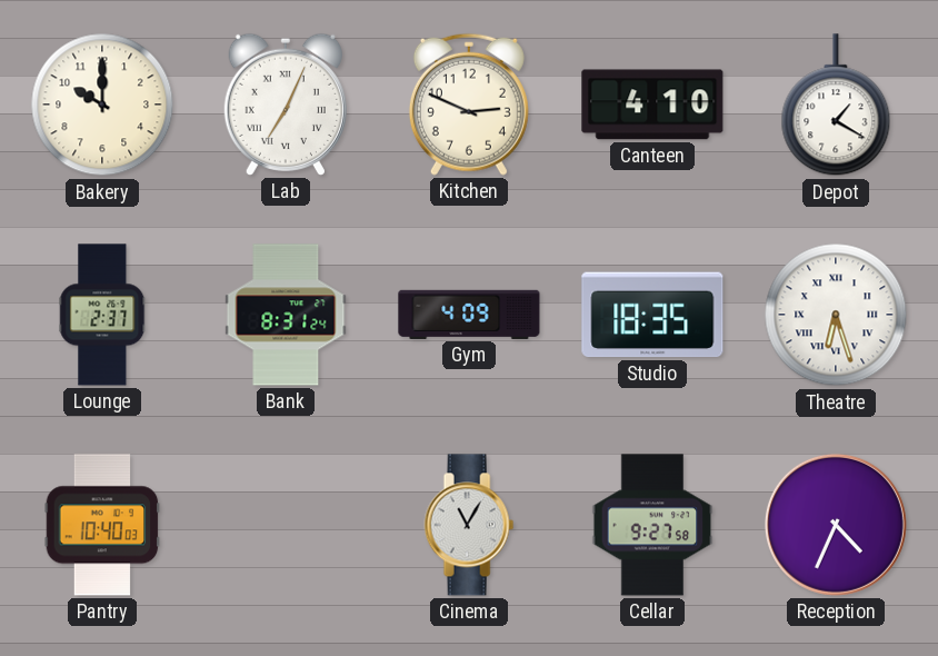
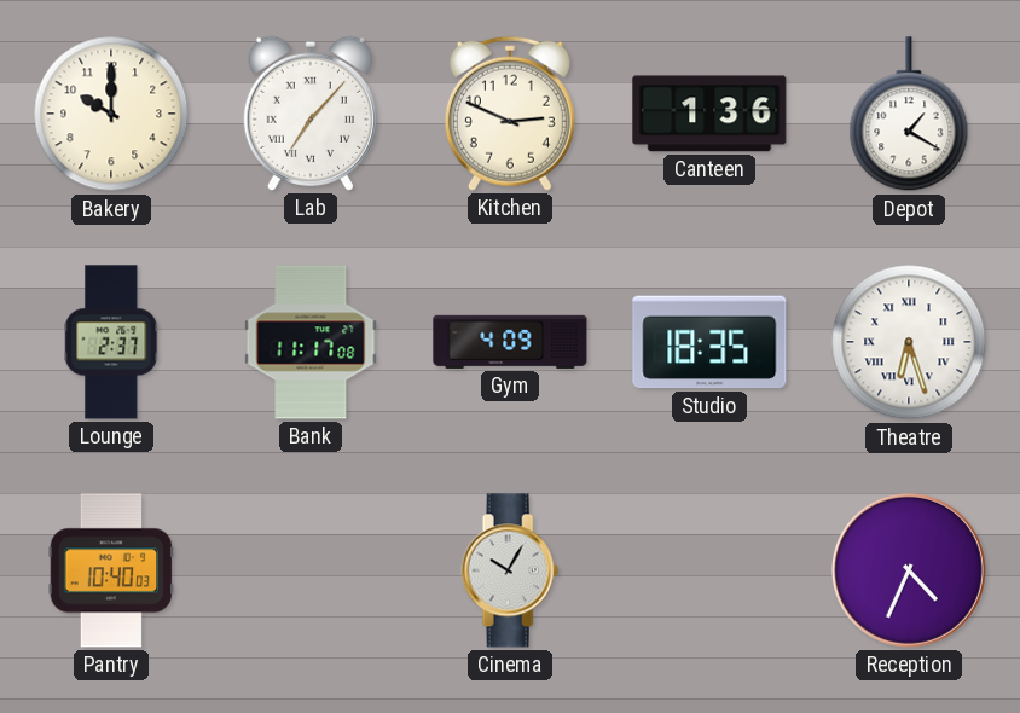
Lab: 7:04 -> 7:07
Canteen: 4:10 -> 1:36
Bank: 8:31 -> 11:17
Cinema: 11:05 -> 10:05
Cellar: 9:27 -> none
